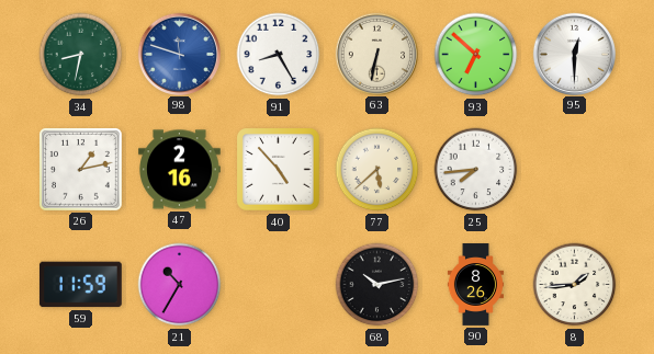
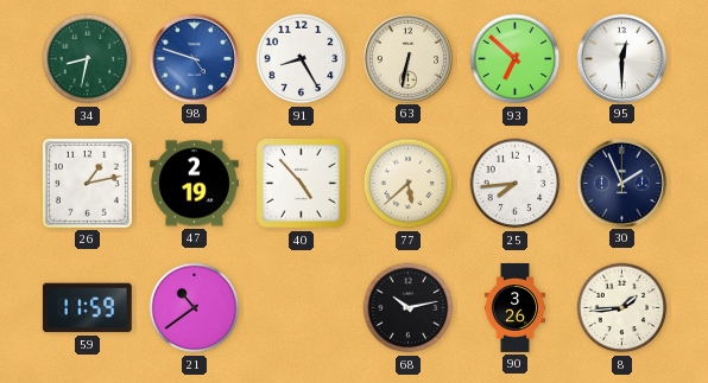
98: 11:48 -> 4:48
47: 2:16 -> 2:19
30: none -> 1:56
21: 10:35 -> 10:39
90: 8:26 -> 3:26
